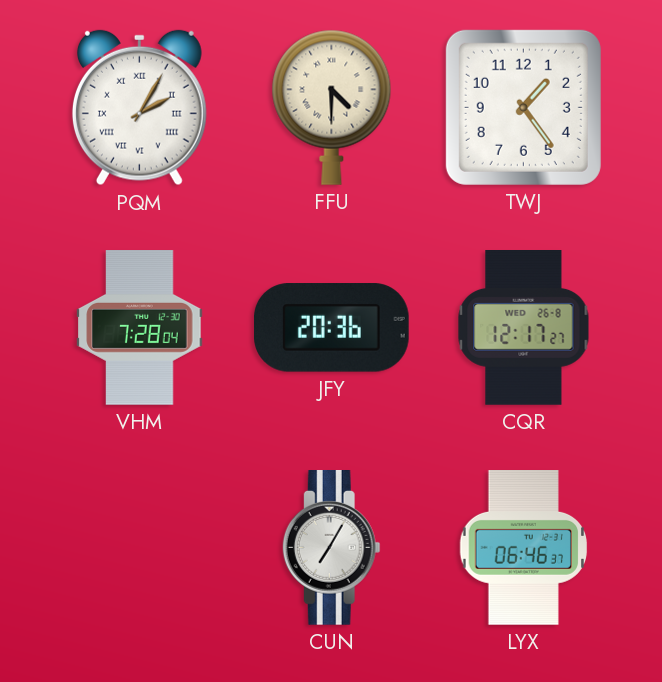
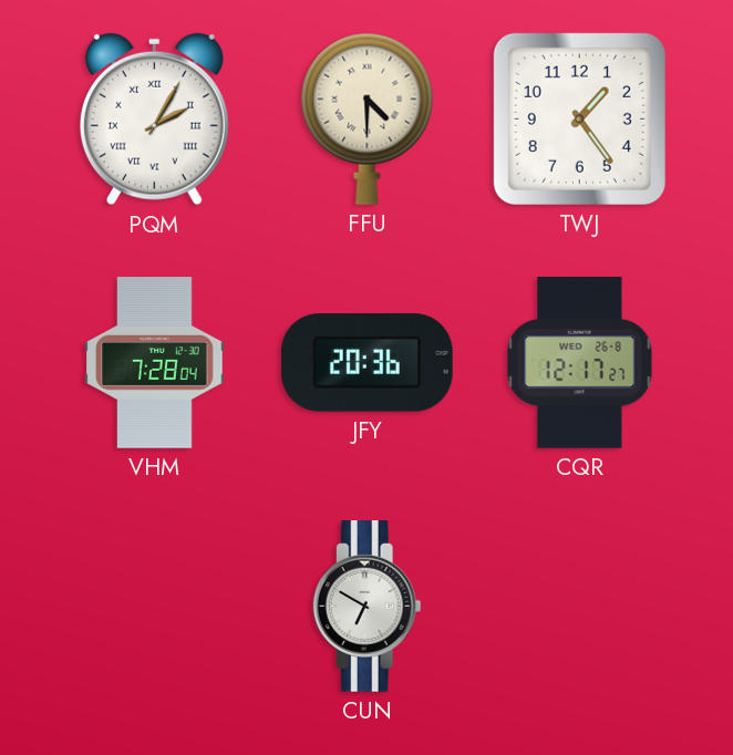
CUN: 7:05 -> 6:50
LYX: 06:46 -> none
